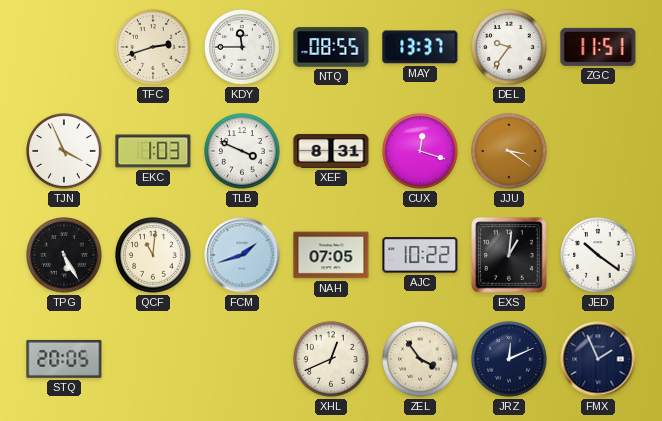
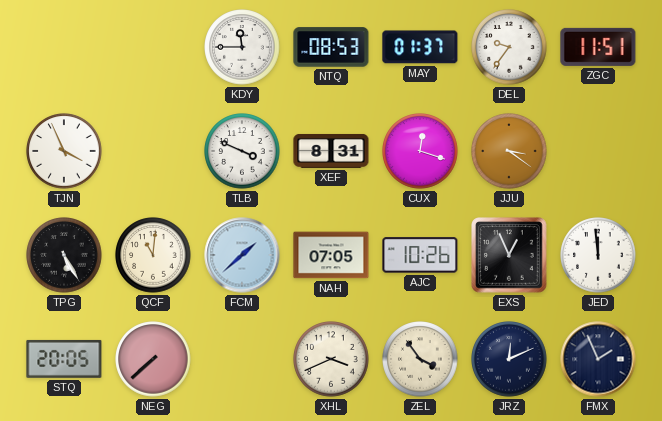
TFC: 2:42 -> none
NTQ: 08:55 -> 08:53
MAY: 13:37 -> 01:37
EKC: 1:03 -> none
FCM: 1:42 -> 1:38
AJC: 10:22 -> 10:26
EXS: 1:01 -> 12:56
JED: 10:21 -> 11:59
NEG: none -> 7:38
XHL: 12:41 -> 3:41
